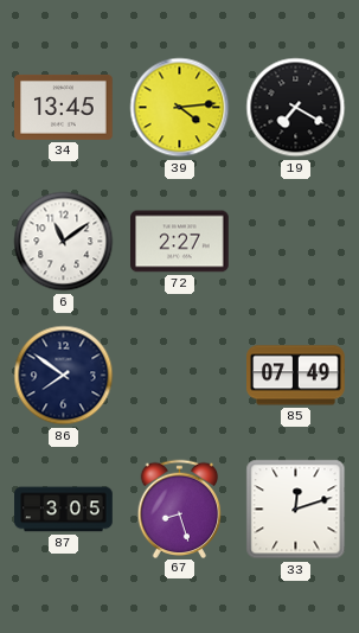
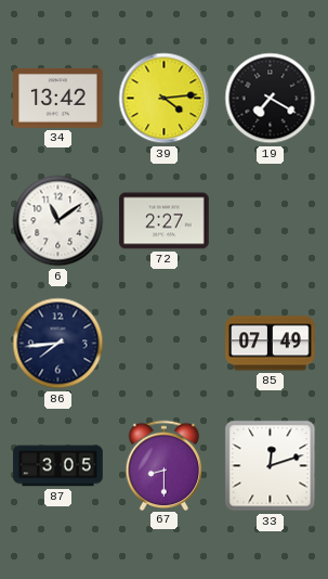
34: 13:45 -> 13:42
86: 7:51 -> 7:44
67: 8:27 -> 8:30
